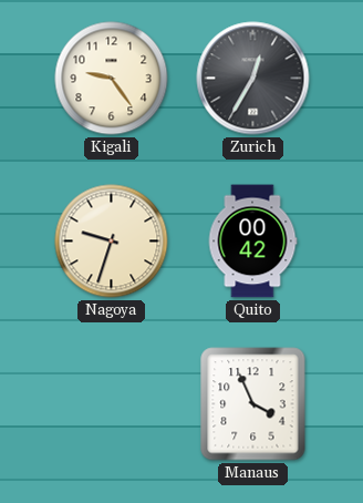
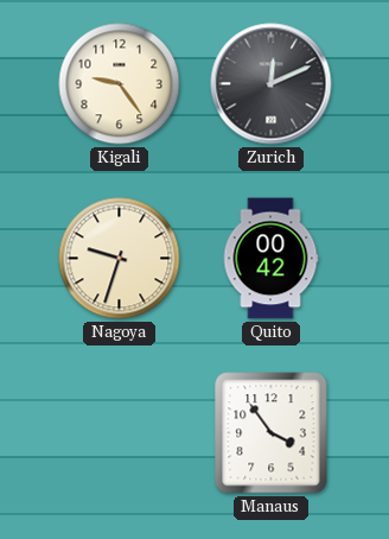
Zurich: 12:35 -> 12:11
Manaus: 3:56 -> 3:54
